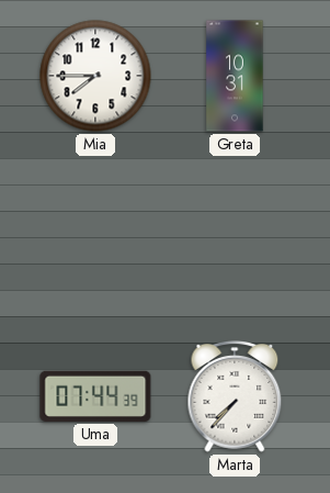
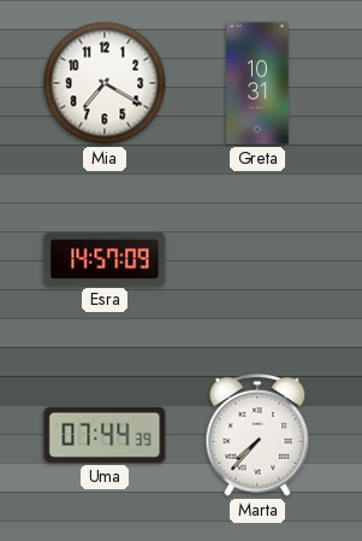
Mia: 7:45 -> 7:20
Esra: none -> 14:57
